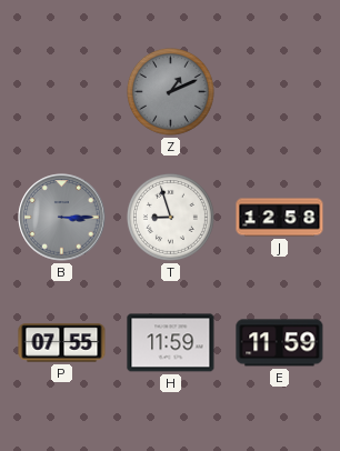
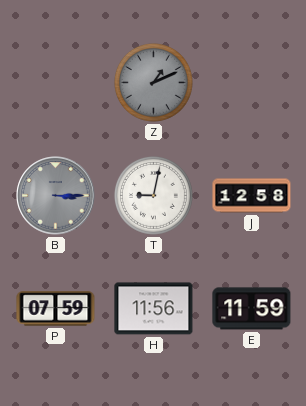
T: 8:57 -> 9:02
P: 07:55 -> 07:59
H: 11:59 -> 11:56
